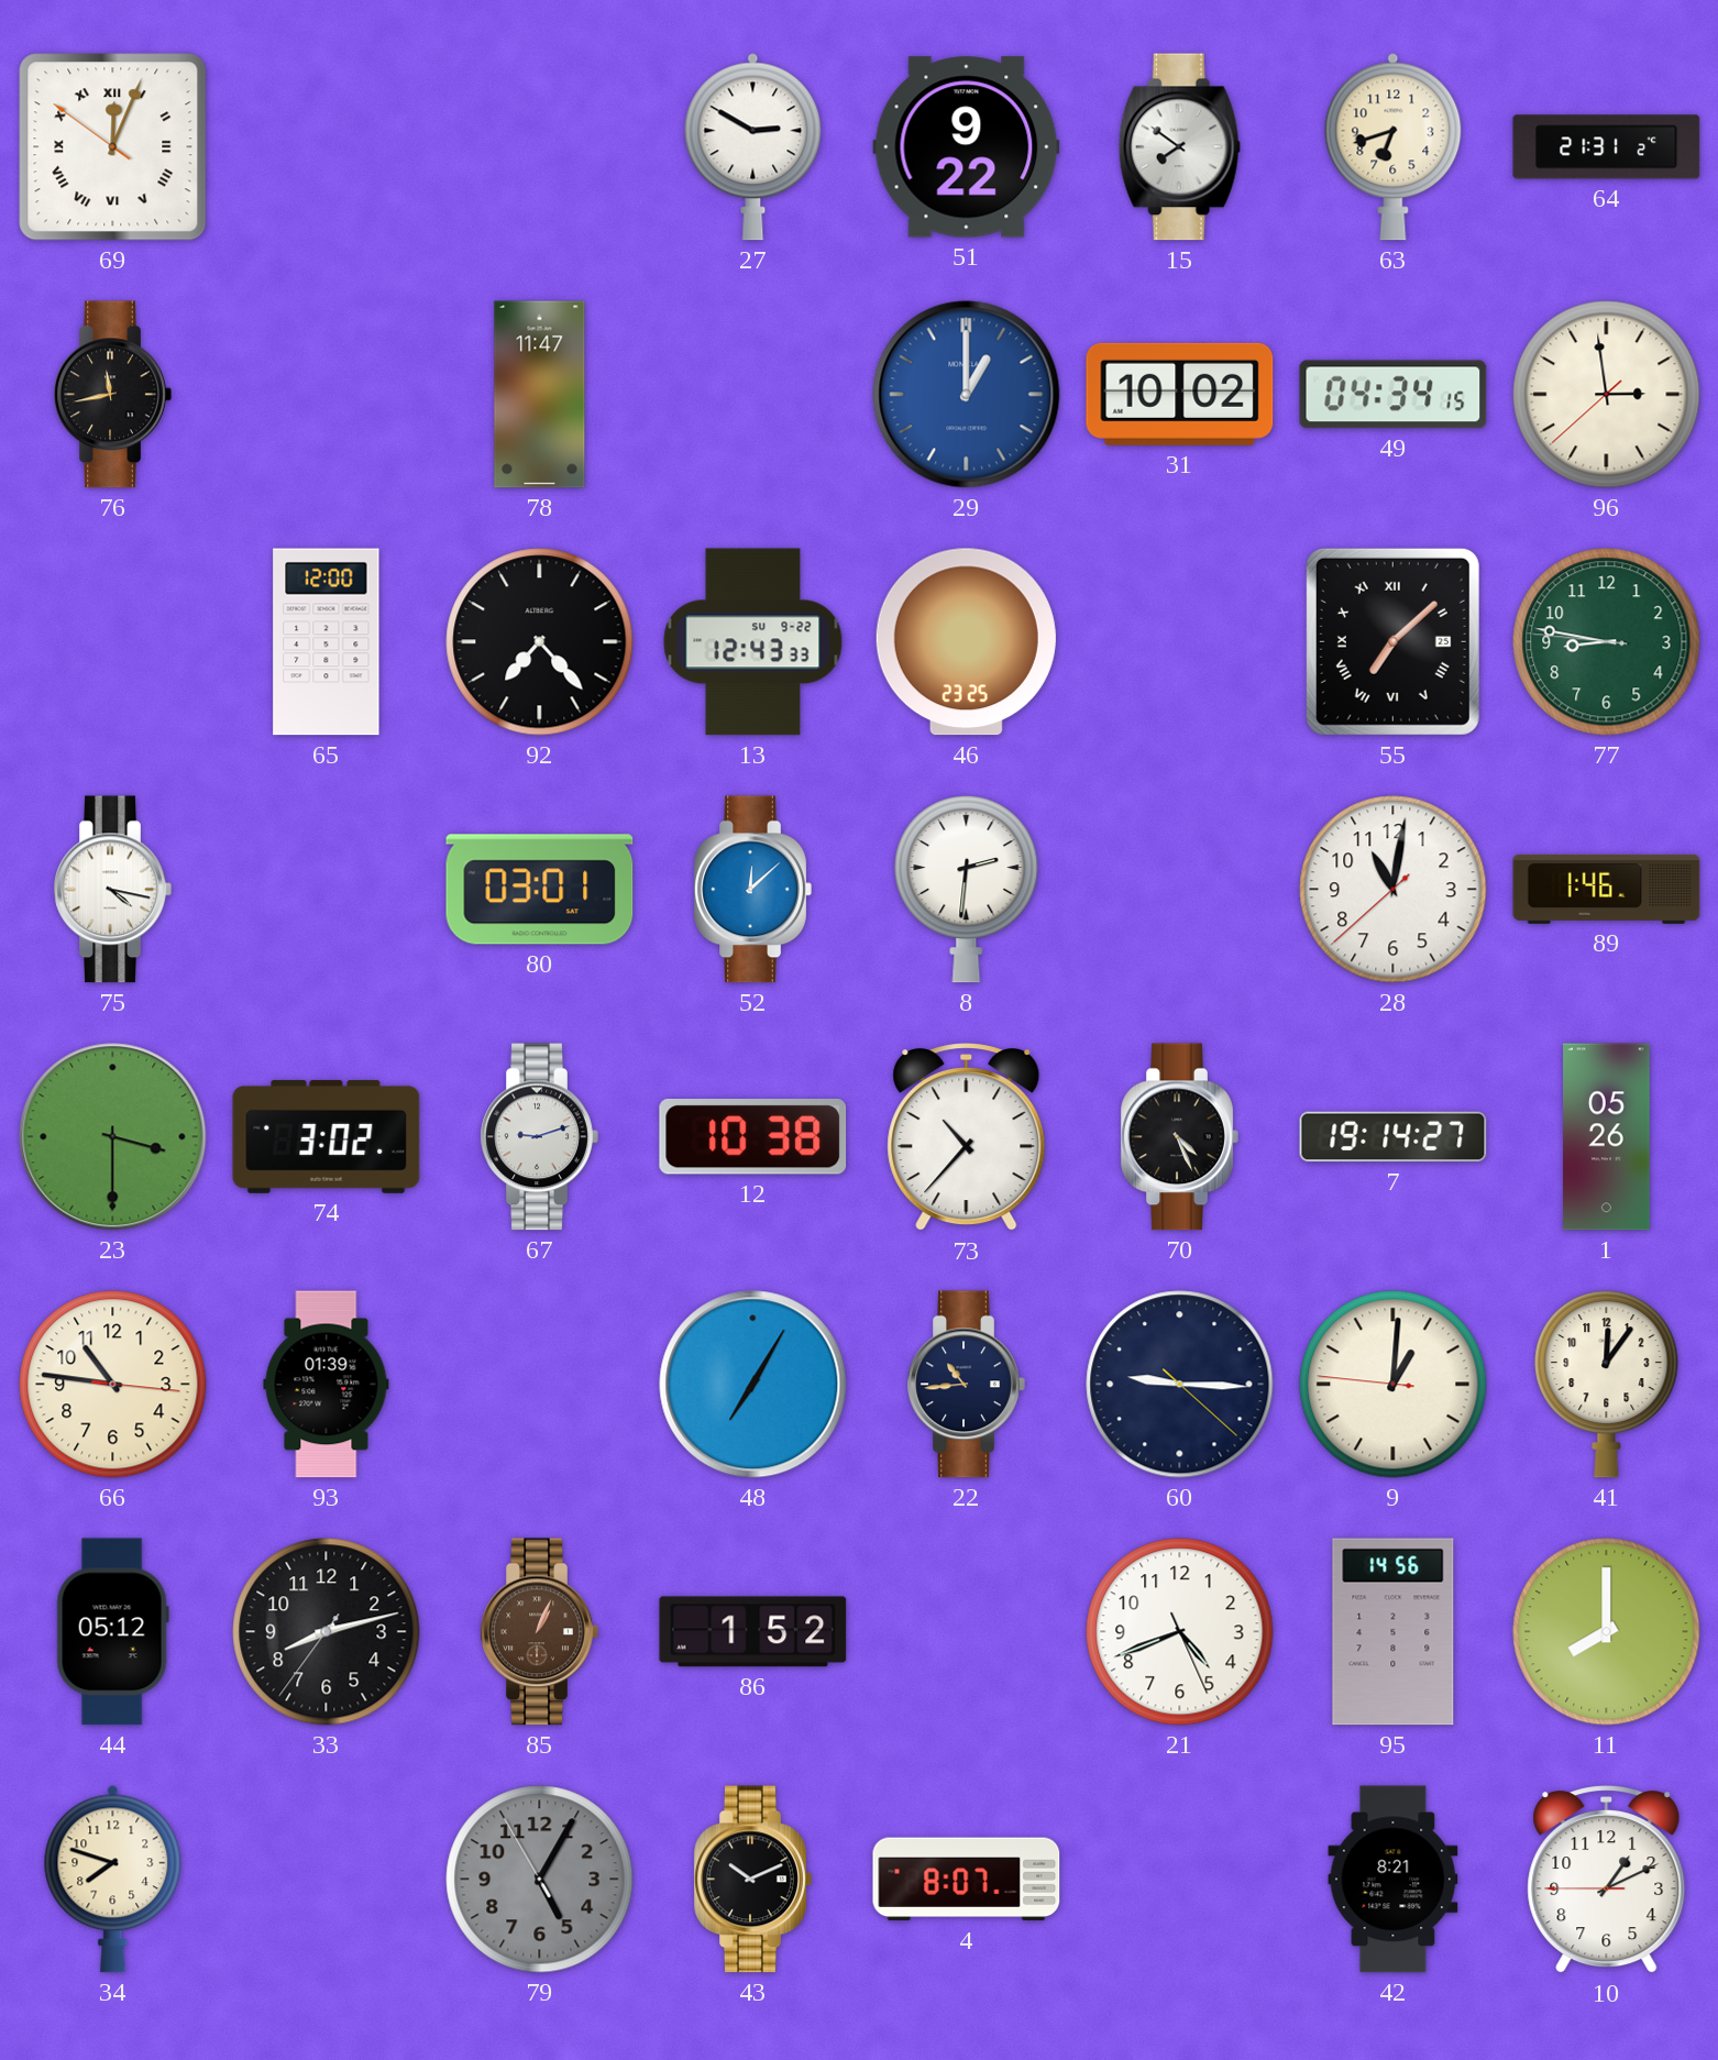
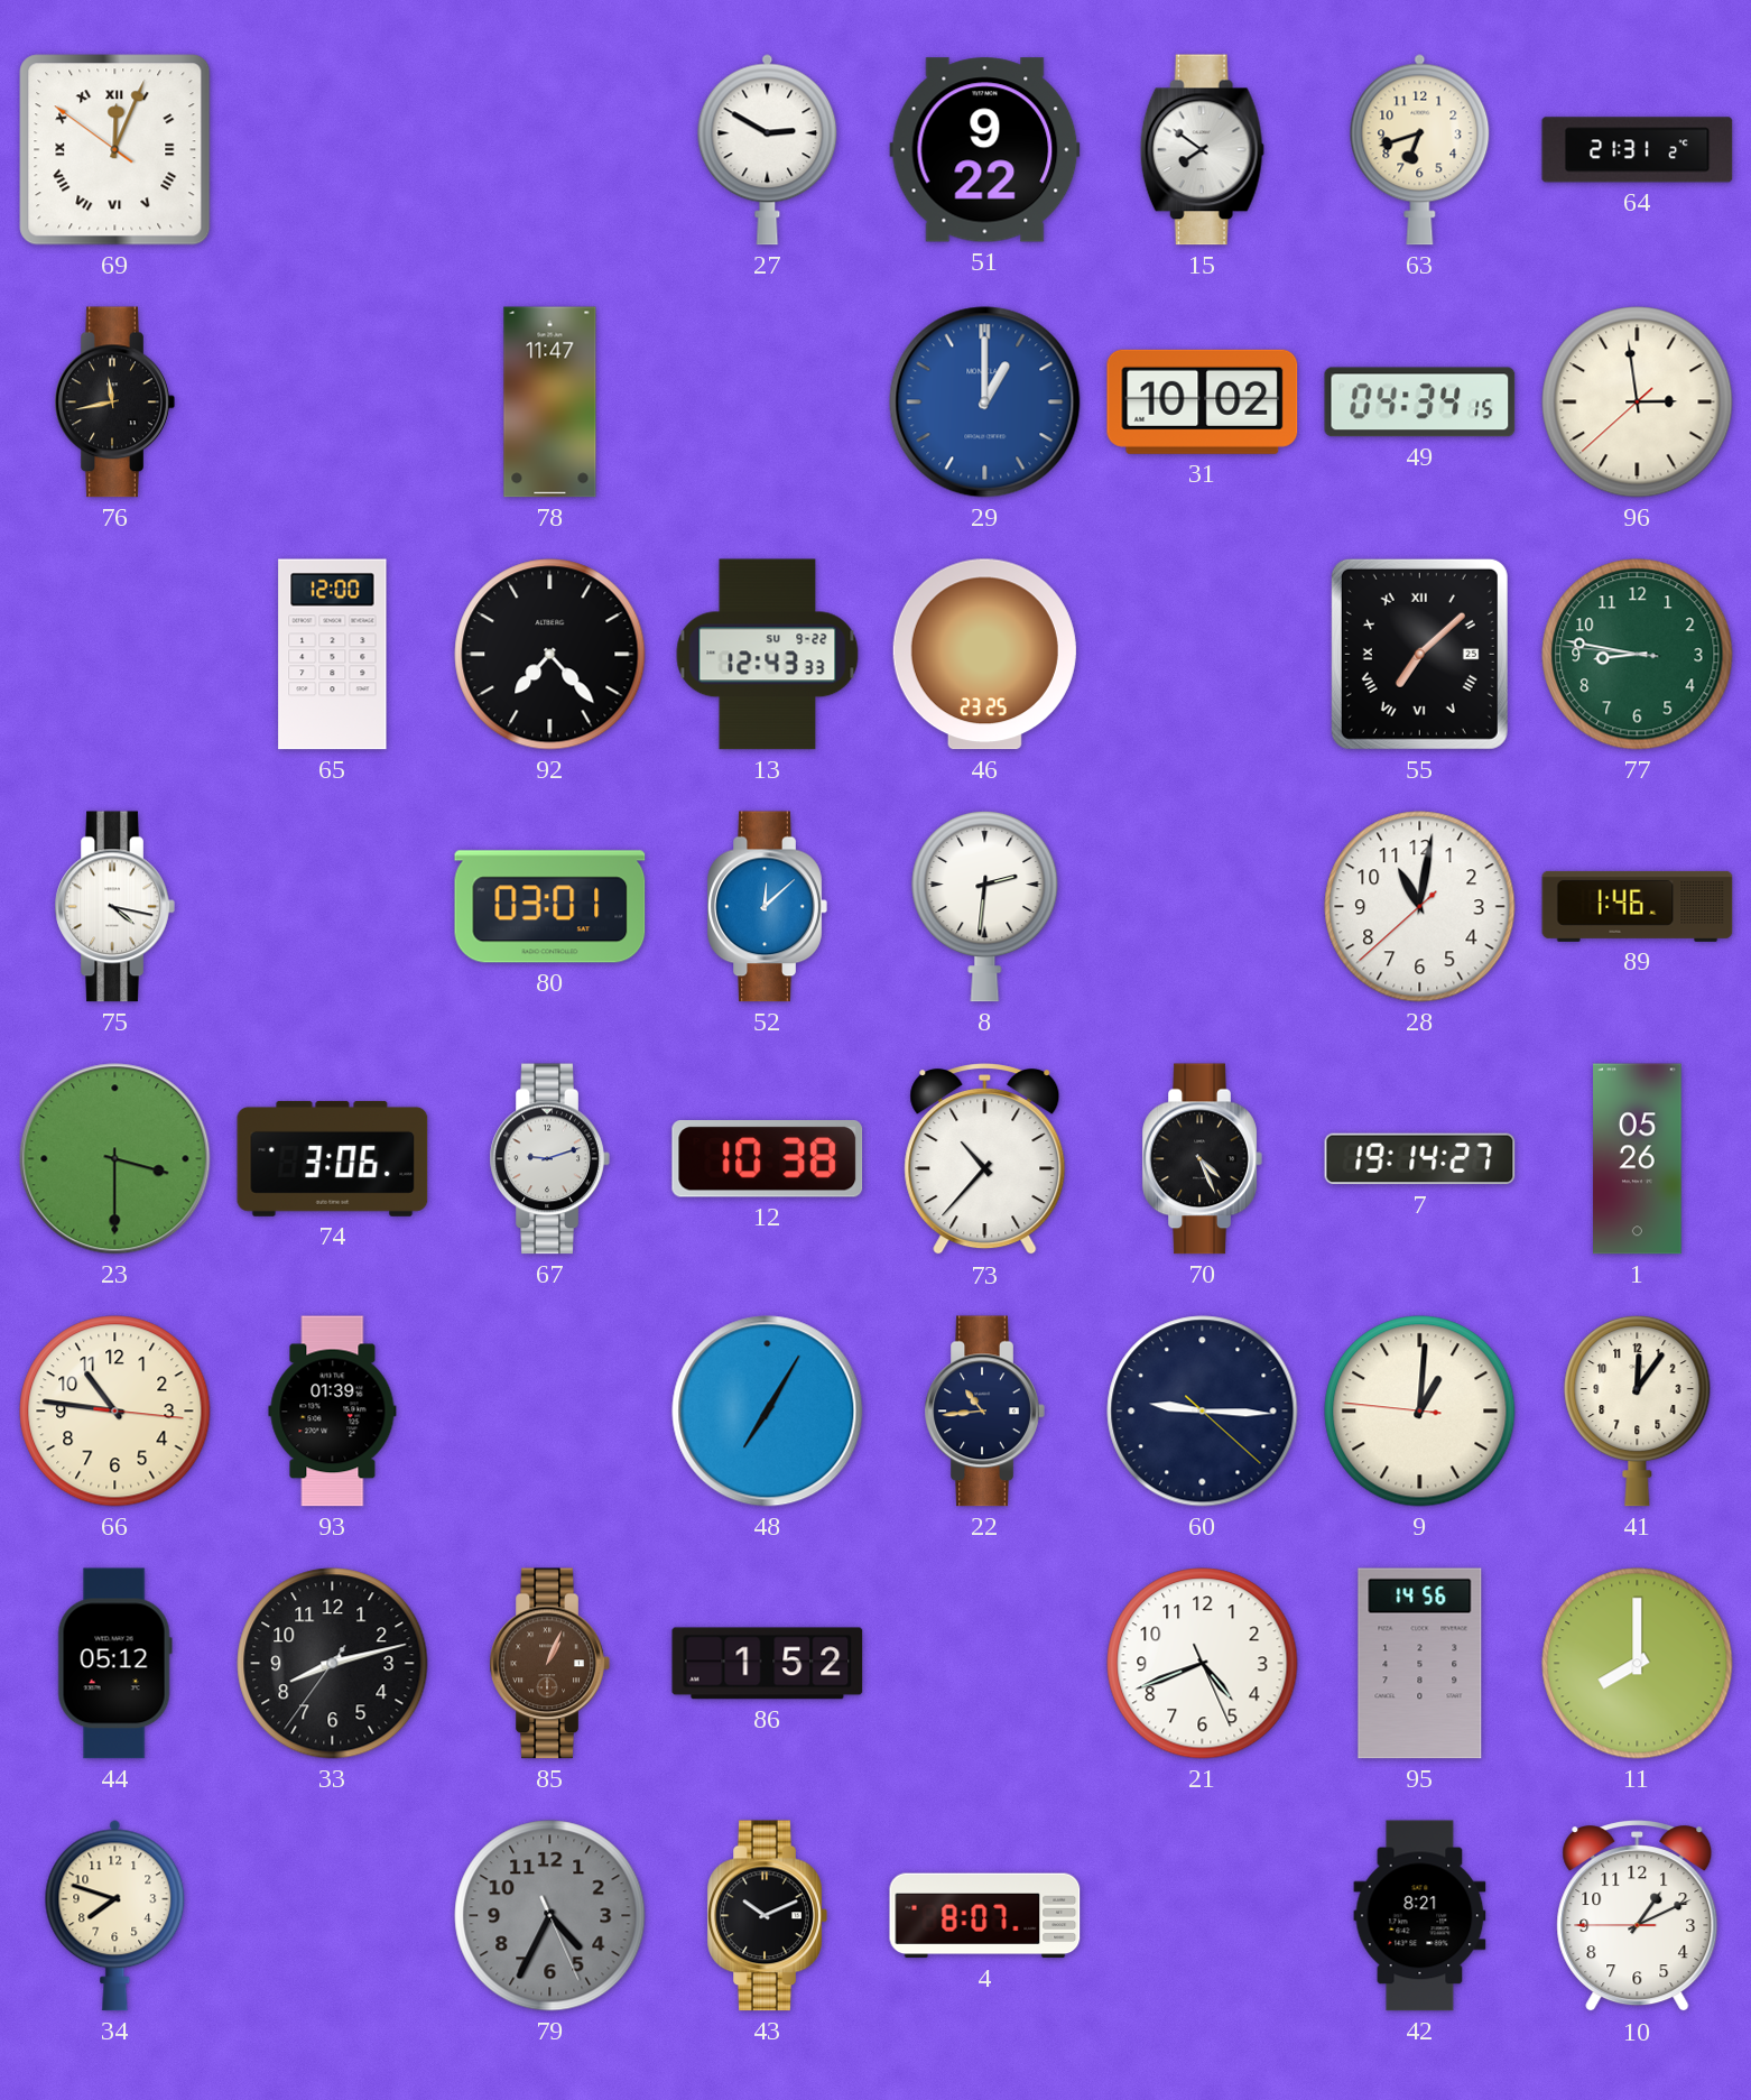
74: 3:02 -> 3:06
79: 5:04 -> 4:34
